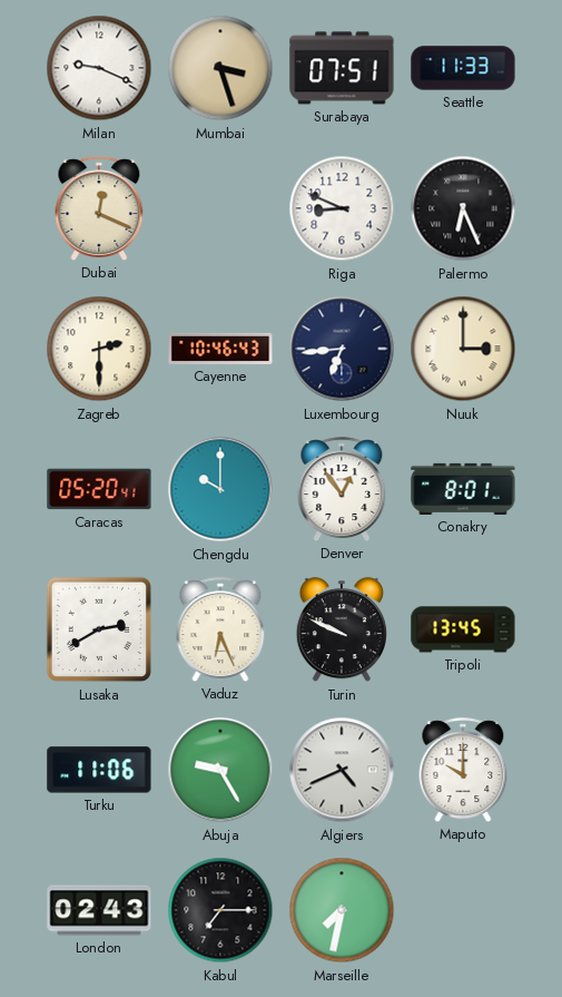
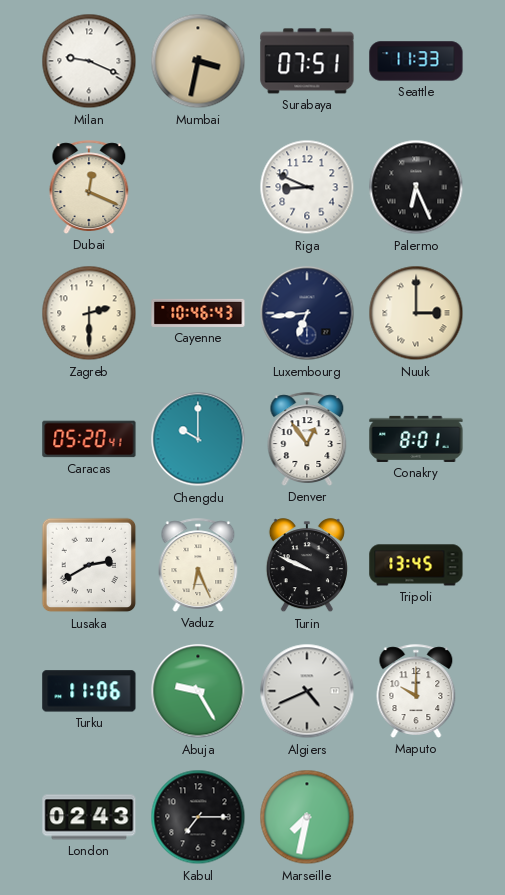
Mumbai: 3:27 -> 3:32
